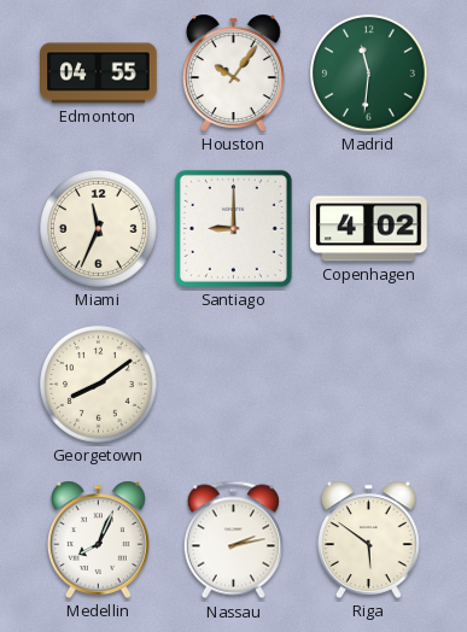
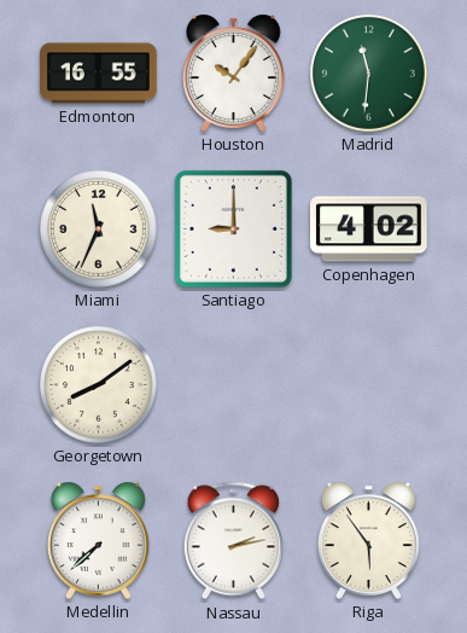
Edmonton: 04:55 -> 16:55
Medellin: 8:04 -> 7:38
Riga: 5:51 -> 5:54
